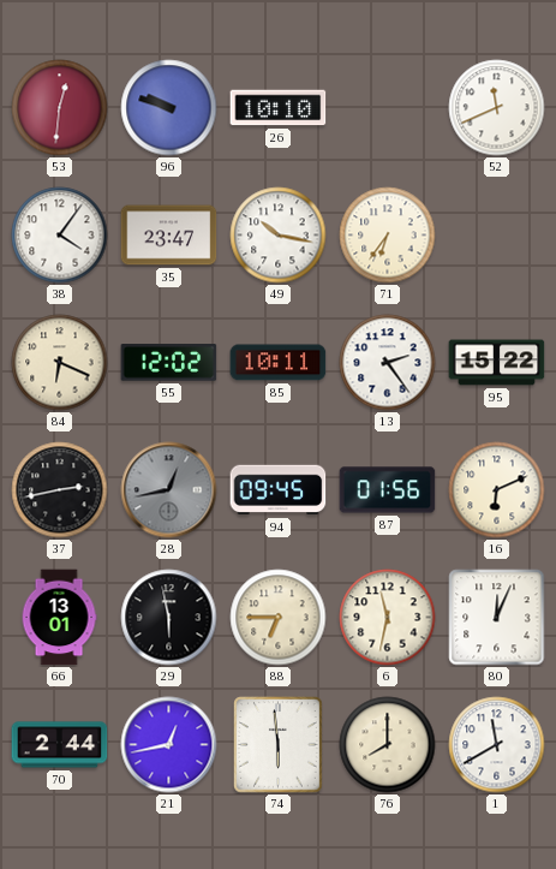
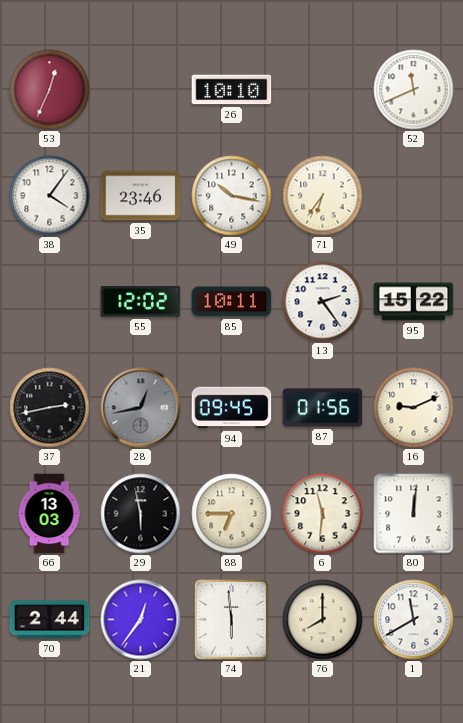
53: 12:31 -> 12:34
96: 9:48 -> none
35: 23:47 -> 23:46
84: 6:19 -> none
16: 6:11 -> 9:11
66: 13:01 -> 13:03
6: 11:32 -> 11:31
80: 12:04 -> 12:01
21: 12:43 -> 12:36
